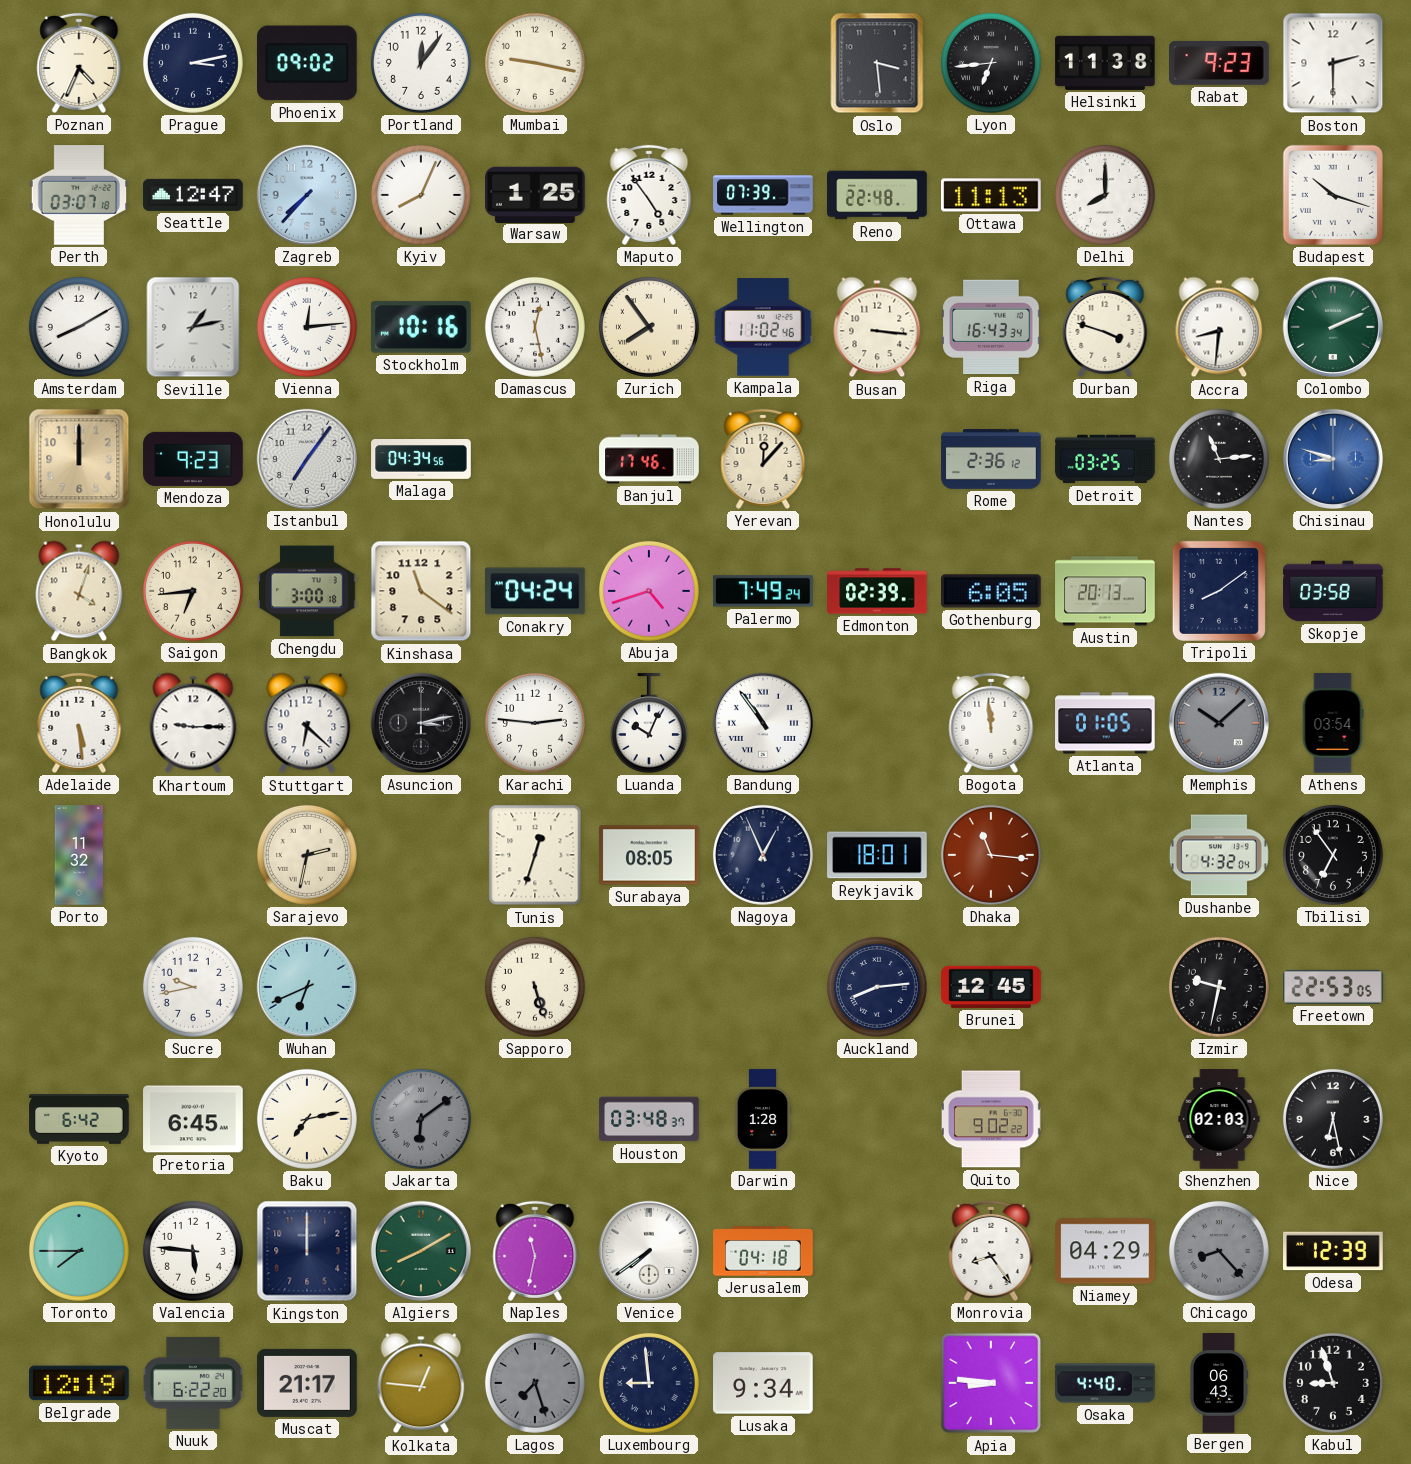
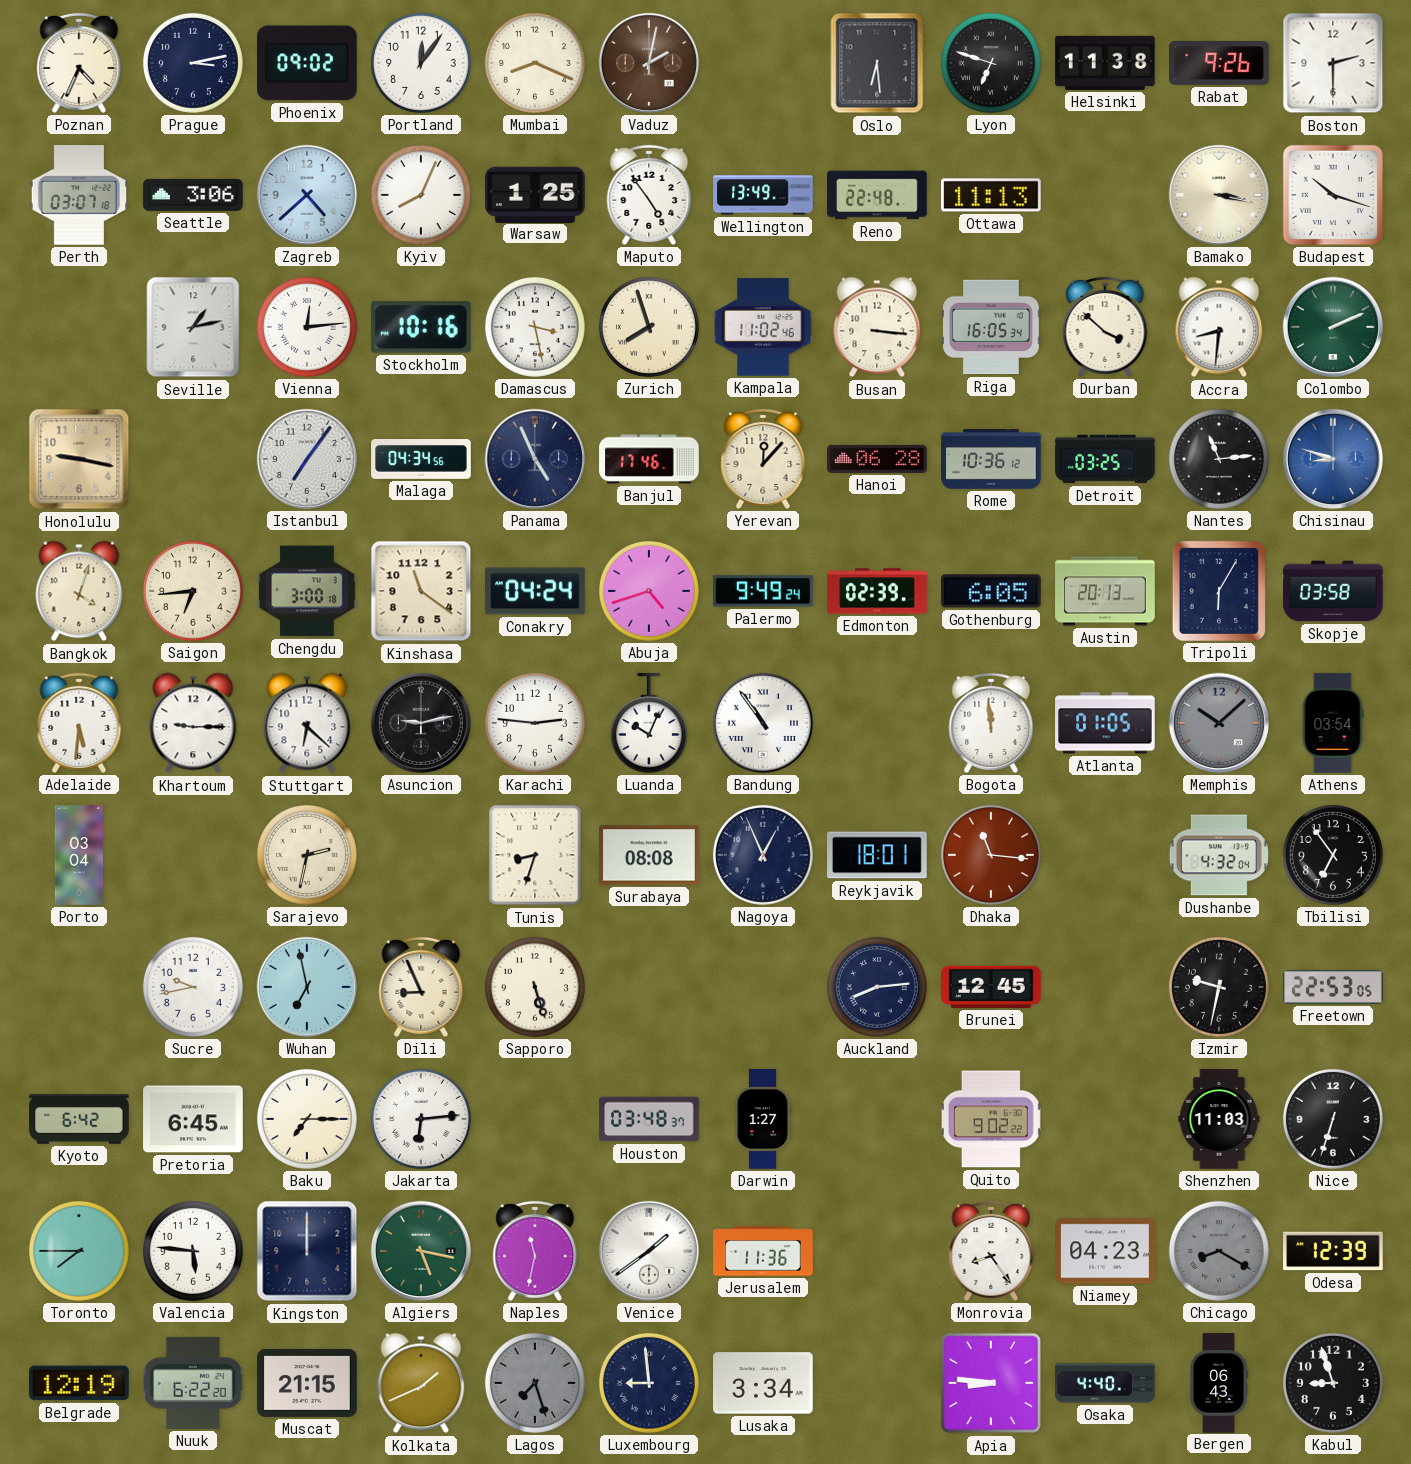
Mumbai: 9:17 -> 8:19
Vaduz: none -> 2:02
Oslo: 3:29 -> 6:29
Lyon: 6:44 -> 6:48
Rabat: 9:23 -> 9:26
Seattle: 12:47 -> 3:06
Zagreb: 7:37 -> 4:38
Wellington: 07:39 -> 13:49
Delhi: 8:00 -> none
Bamako: none -> 3:17
Amsterdam: 8:10 -> none
Damascus: 12:28 -> 3:28
Zurich: 7:54 -> 7:57
Riga: 16:43 -> 16:05
Durban: 3:48 -> 3:52
Honolulu: 12:00 -> 9:17
Mendoza: 9:23 -> none
Panama: none -> 4:56
Hanoi: none -> 06:28
Rome: 2:36 -> 10:36
Palermo: 7:49 -> 9:49
Tripoli: 8:09 -> 6:05
Adelaide: 5:29 -> 5:31
Asuncion: 3:13 -> 9:13
Porto: 11:32 -> 03:04
Tunis: 12:33 -> 8:33
Surabaya: 08:05 -> 08:08
Wuhan: 6:41 -> 6:58
Dili: none -> 8:56
Baku: 7:13 -> 7:15
Jakarta: 6:09 -> 6:14
Jakarta dial: grey -> white
Darwin: 1:28 -> 1:27
Shenzhen: 02:03 -> 11:03
Nice: 6:28 -> 6:33
Algiers: 8:10 -> 5:17
Venice: 7:39 -> 1:39
Jerusalem: 04:18 -> 11:36
Niamey: 04:29 -> 04:23
Chicago: 8:23 -> 8:20
Muscat: 21:17 -> 21:15
Kolkata: 12:46 -> 1:41
Lusaka: 9:34 -> 3:34
